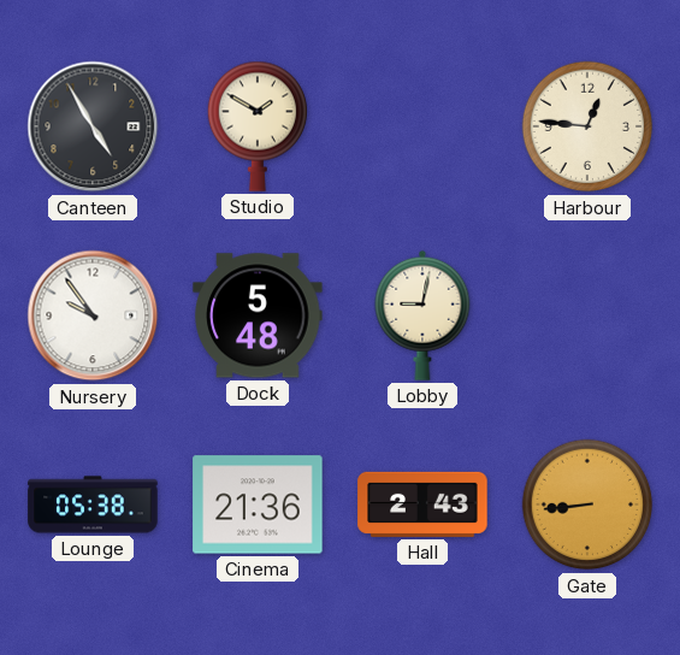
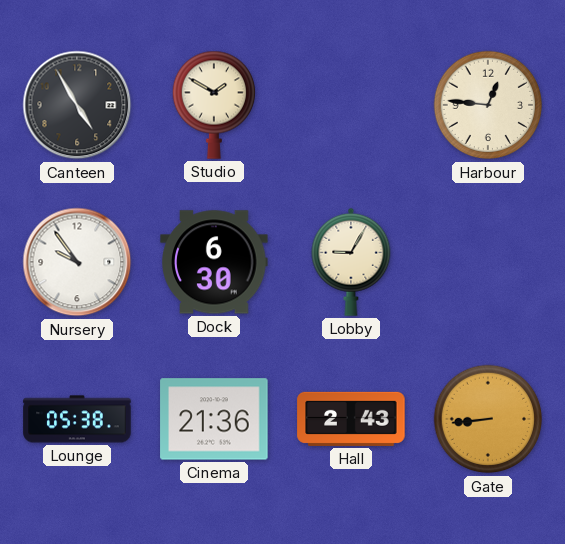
Dock: 5:48 -> 6:30
Lobby: 9:02 -> 9:05
